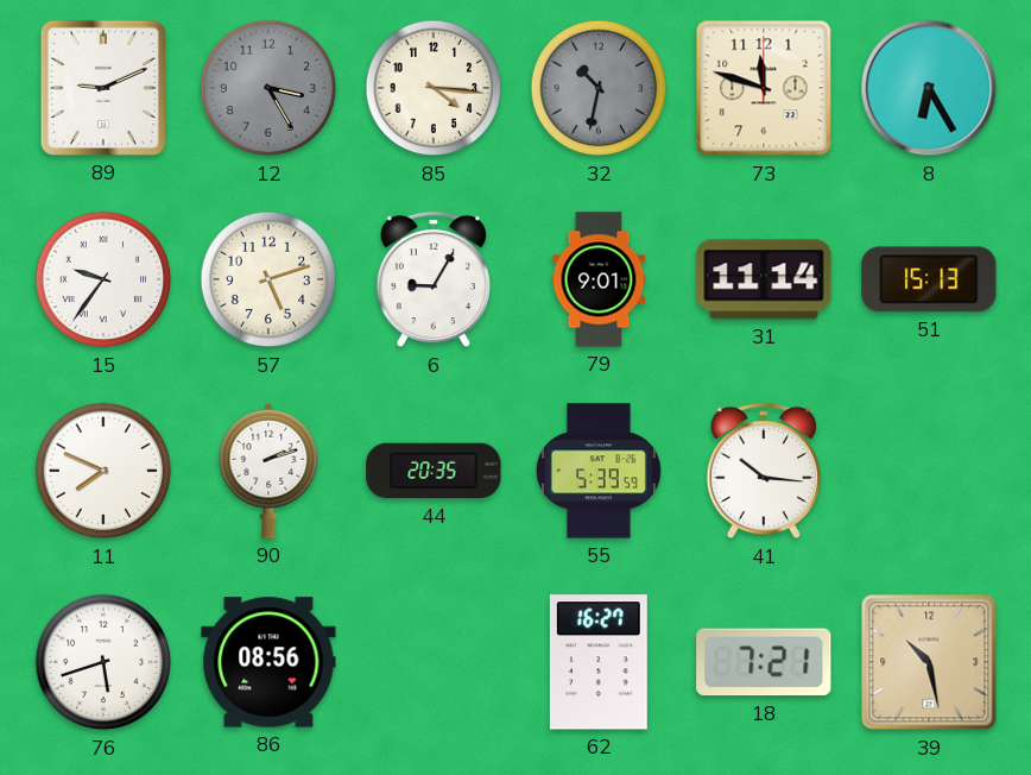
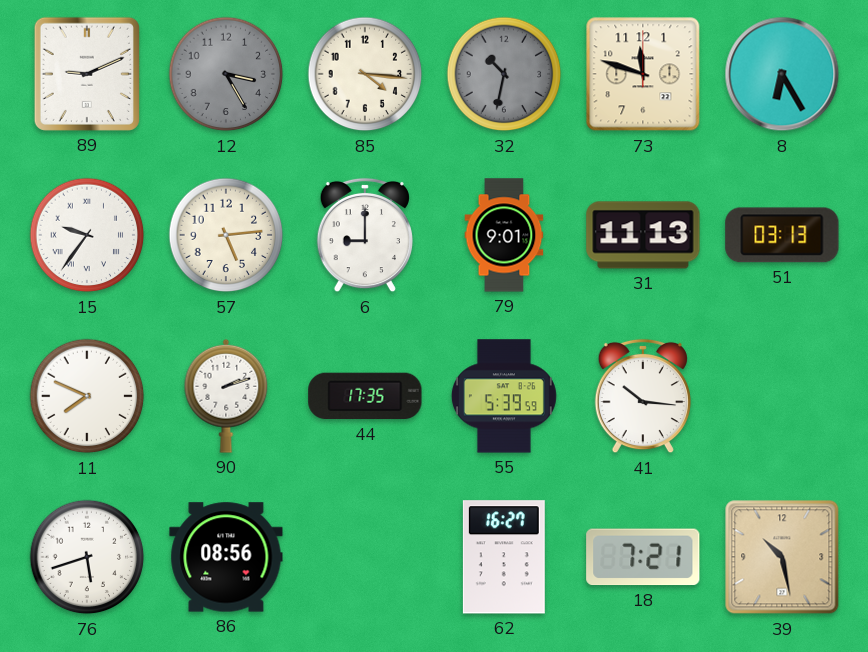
57: 5:12 -> 5:14
6: 9:05 -> 9:00
31: 11:14 -> 11:13
51: 15:13 -> 03:13
44: 20:35 -> 17:35
